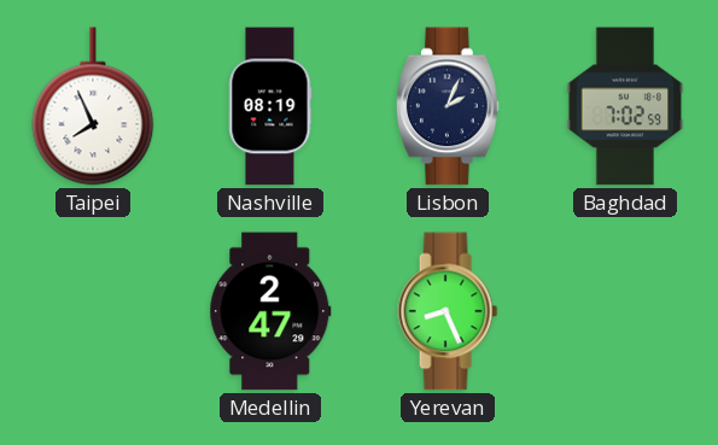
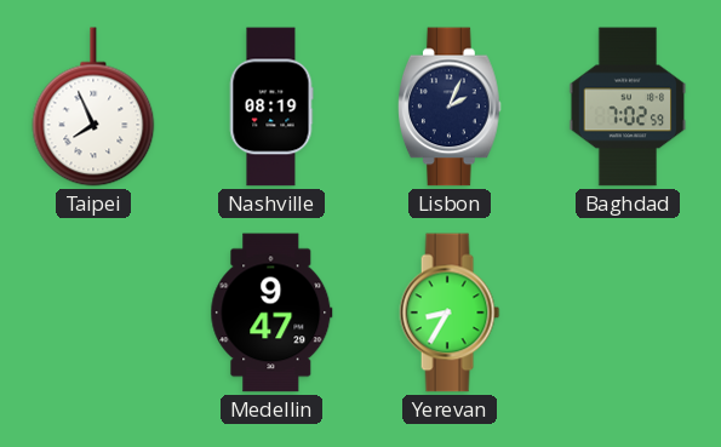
Medellin: 2:47 -> 9:47
Yerevan: 8:26 -> 8:35
